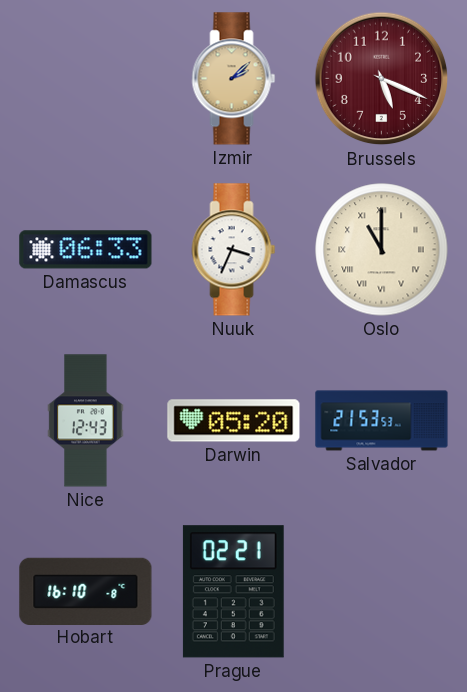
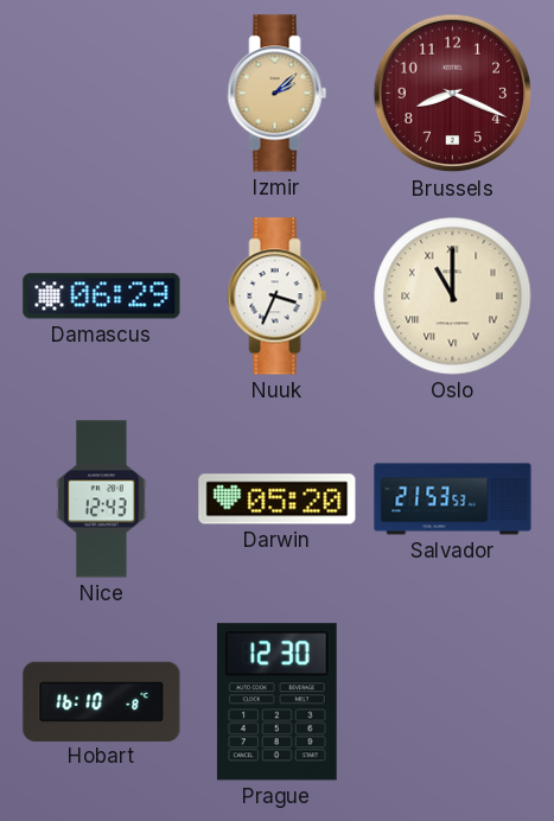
Brussels: 5:19 -> 8:19
Damascus: 06:33 -> 06:29
Prague: 02:21 -> 12:30
